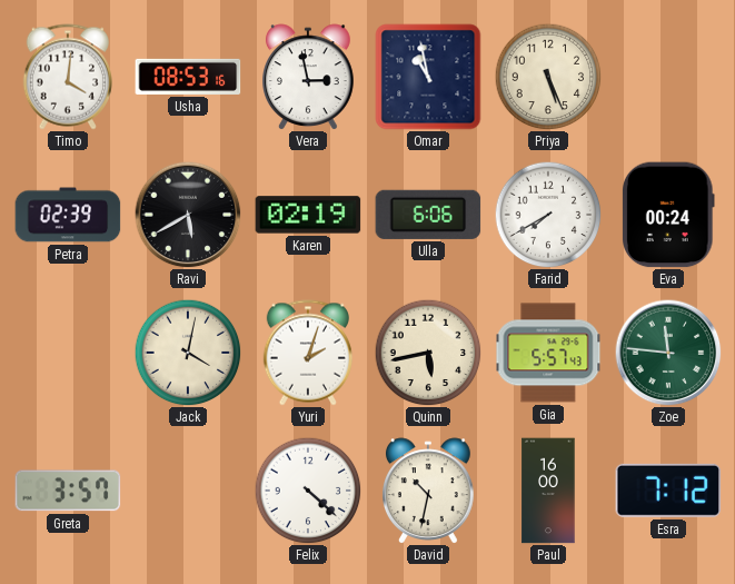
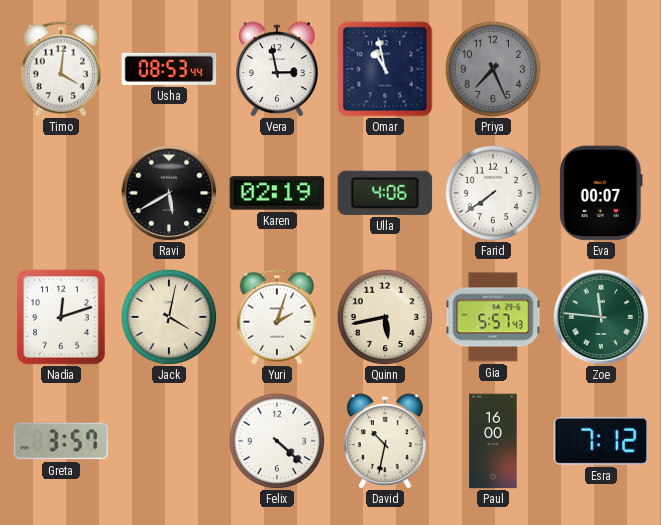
Usha: 08:53:16 -> 08:53:44
Priya: 5:26 -> 7:26
Priya dial: cream -> grey
Petra: 02:39 -> none
Ulla: 6:06 -> 4:06
Farid: 7:40 -> 7:39
Eva: 00:24 -> 00:07
Nadia: none -> 12:12
